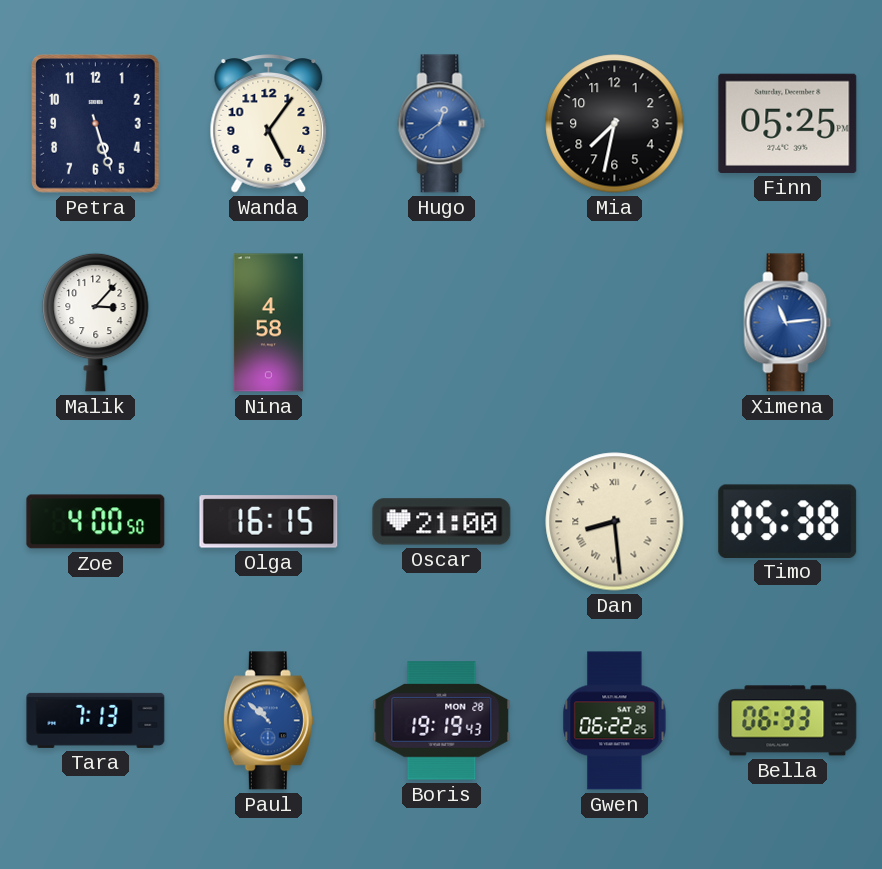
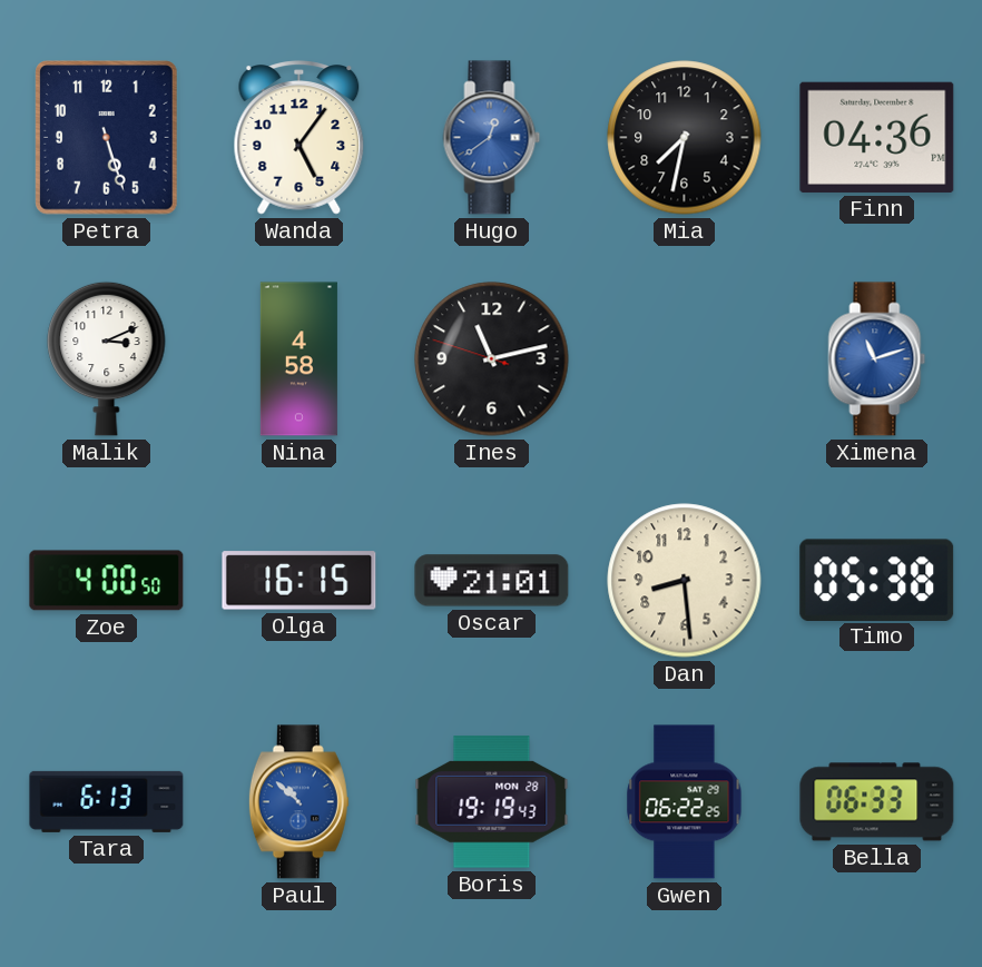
Finn: 05:25 -> 04:36
Malik: 3:07 -> 3:11
Ines: none -> 11:12
Ximena: 11:14 -> 11:12
Oscar: 21:00 -> 21:01
Dan numerals: Roman -> Arabic
Tara: 7:13 -> 6:13
